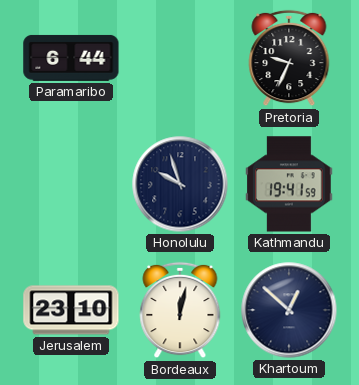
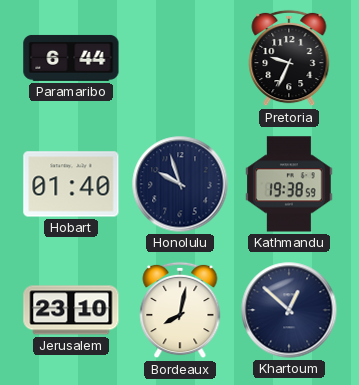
Hobart: none -> 01:40
Kathmandu: 19:41 -> 19:38
Bordeaux: 12:02 -> 8:02
